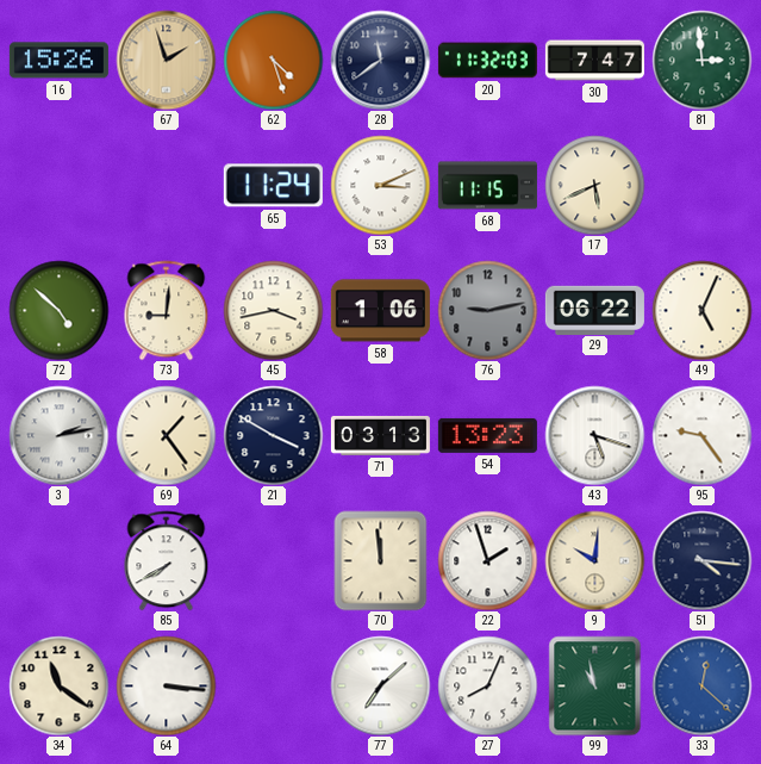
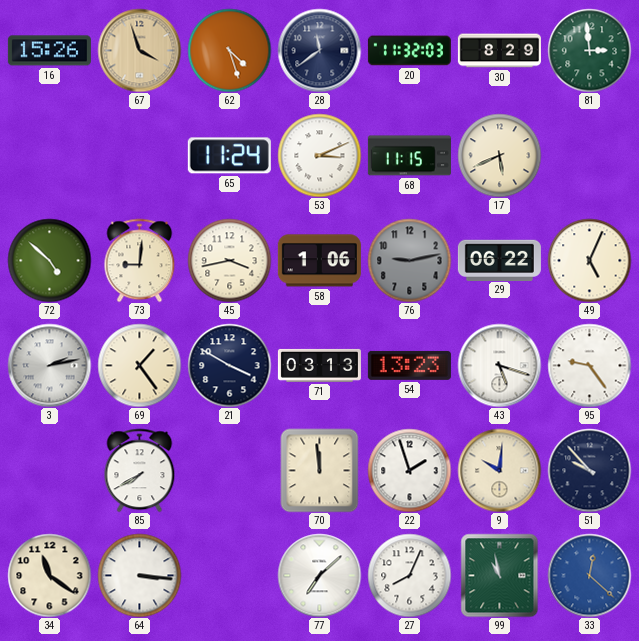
67: 1:57 -> 3:57
30: 7:47 -> 8:29
51: 4:16 -> 9:53
